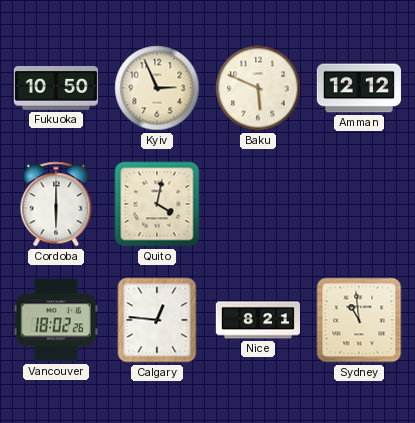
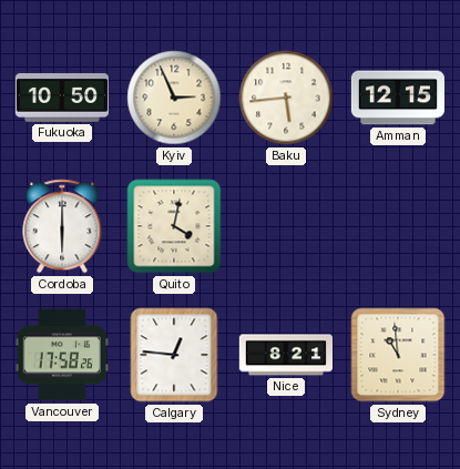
Baku: 5:49 -> 5:44
Amman: 12:12 -> 12:15
Vancouver: 18:02 -> 17:58
